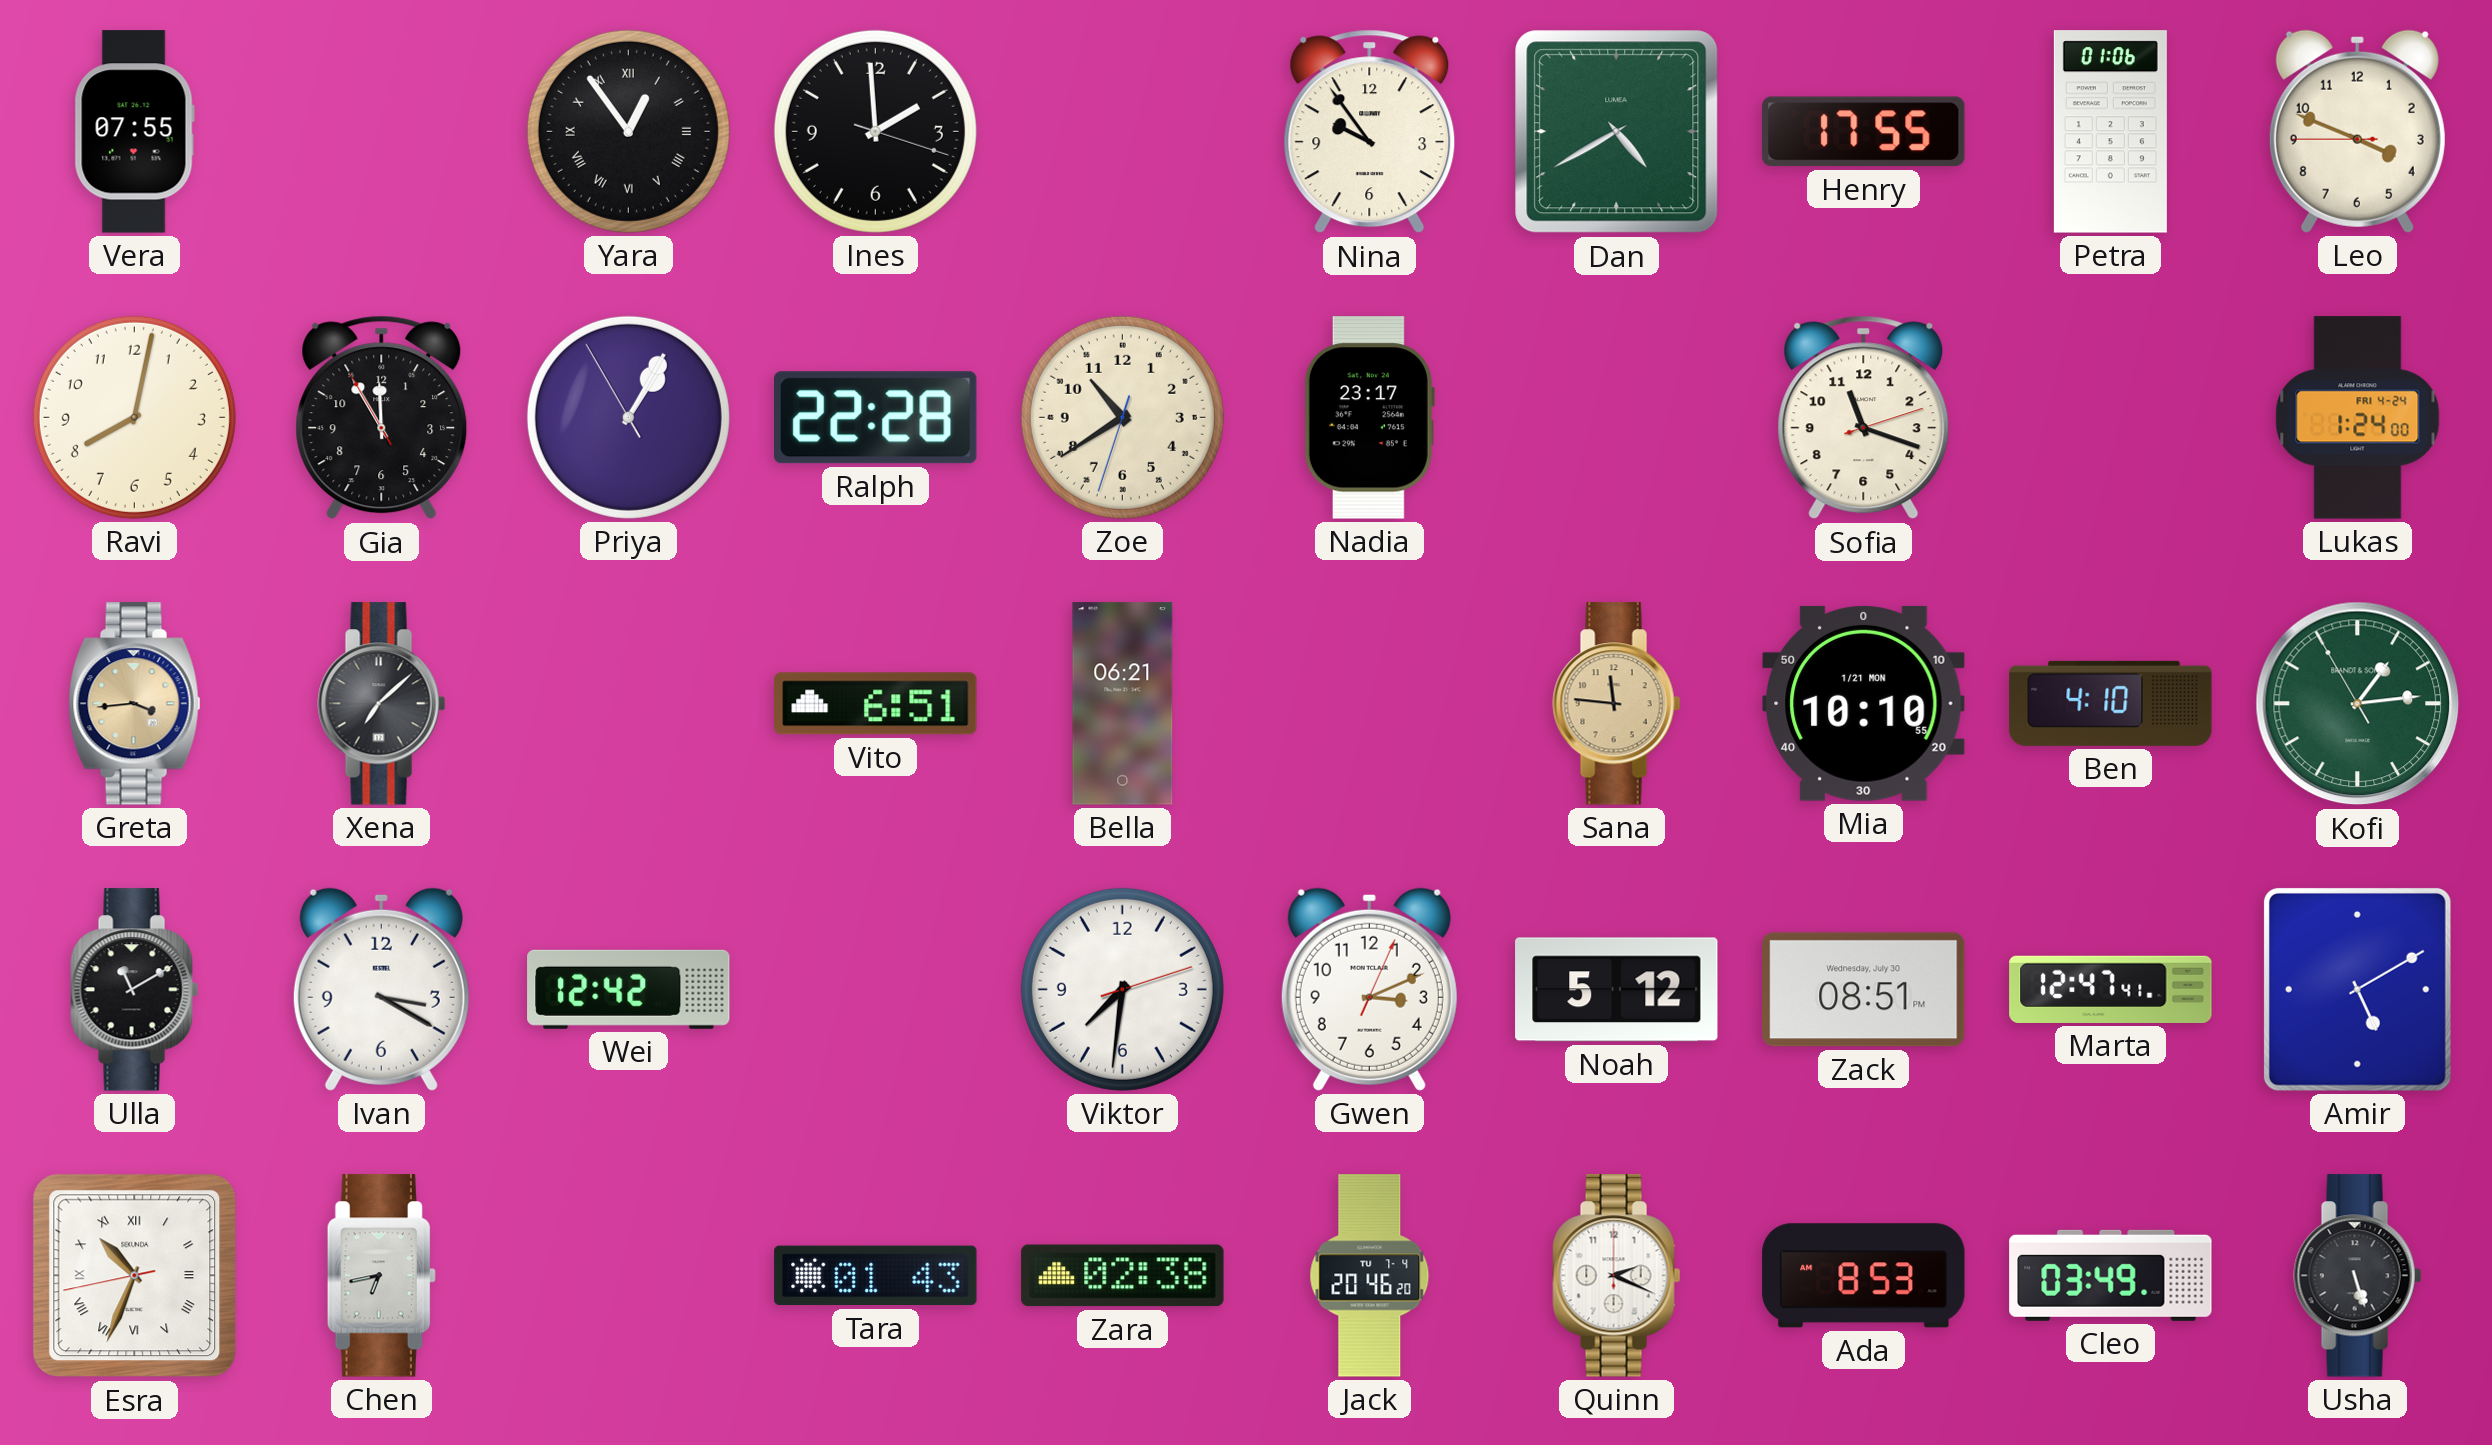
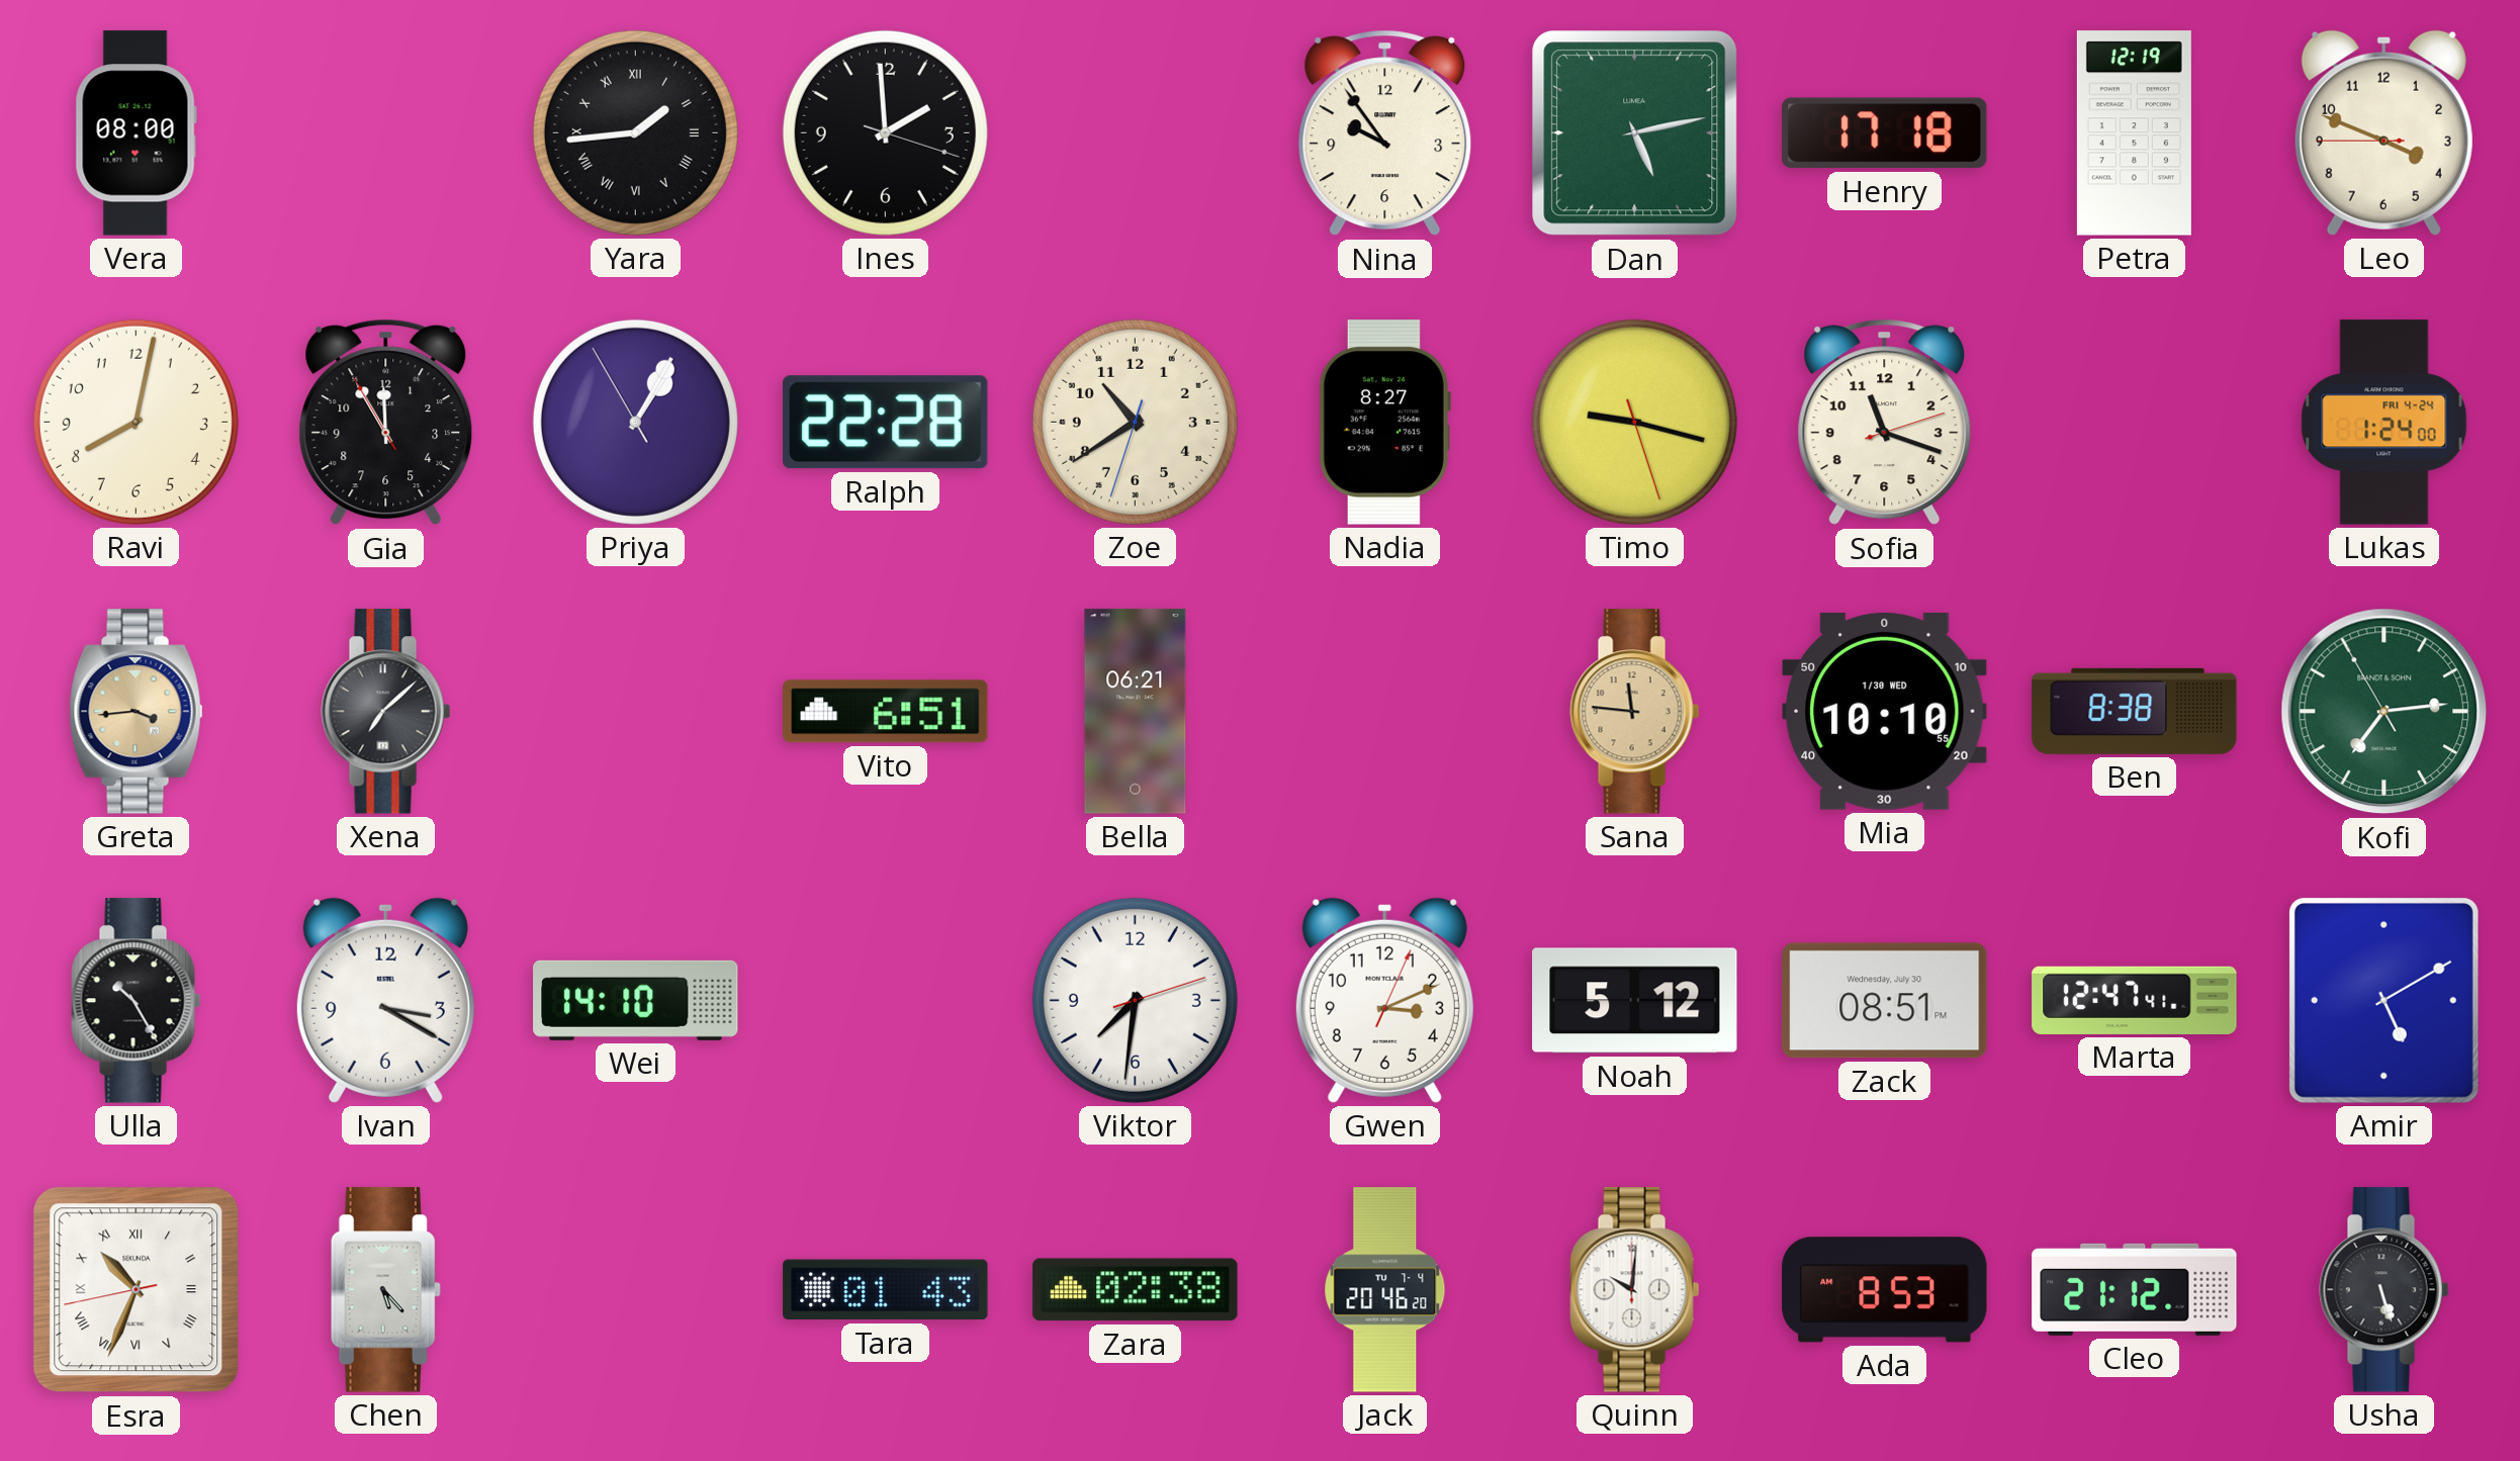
Vera: 07:55 -> 08:00
Yara: 12:54 -> 1:44
Dan: 4:40 -> 5:13
Henry: 17:55 -> 17:18
Petra: 01:06 -> 12:19
Nadia: 23:17 -> 8:27
Timo: none -> 9:17
Mia date: 1/21 MON -> 1/30 WED
Ben: 4:10 -> 8:38
Kofi: 1:13 -> 7:13
Ulla: 11:10 -> 10:25
Wei: 12:42 -> 14:10
Chen: 6:43 -> 5:23
Quinn: 2:19 -> 10:01
Cleo: 03:49 -> 21:12
